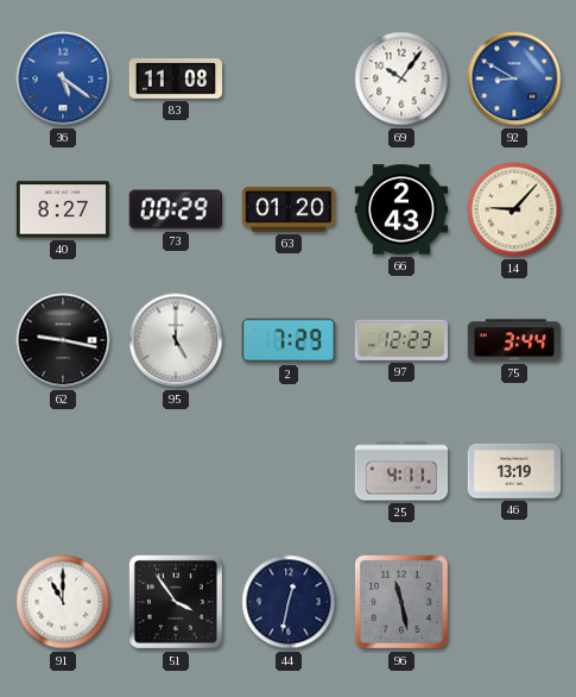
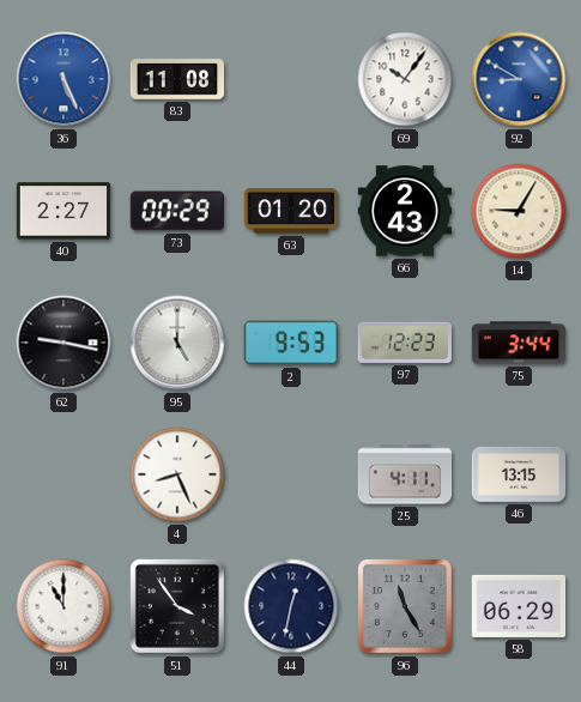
36: 5:21 -> 5:26
40: 8:27 -> 2:27
14: 9:07 -> 9:05
2: 7:29 -> 9:53
4: none -> 8:26
46: 13:19 -> 13:15
96: 11:28 -> 11:25
58: none -> 06:29
